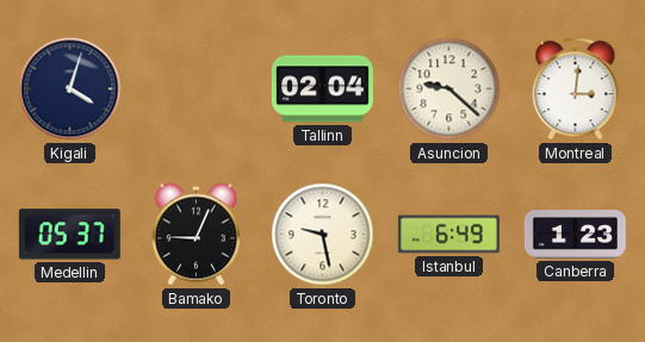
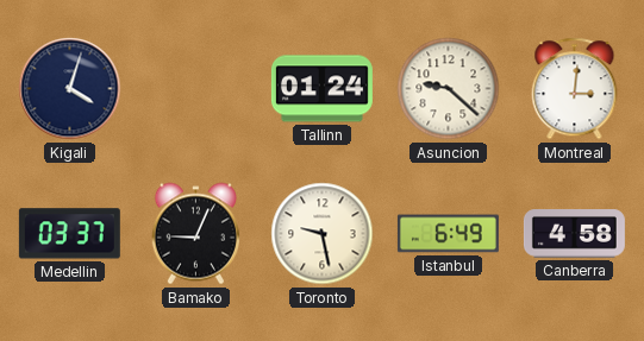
Tallinn: 02:04 -> 01:24
Medellin: 05:37 -> 03:37
Canberra: 1:23 -> 4:58
